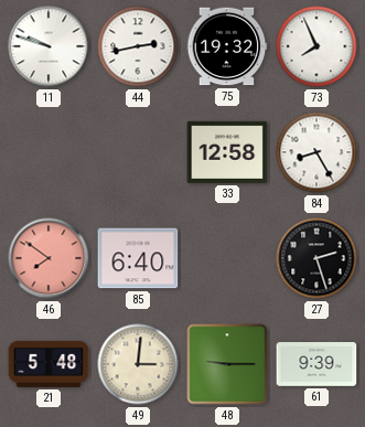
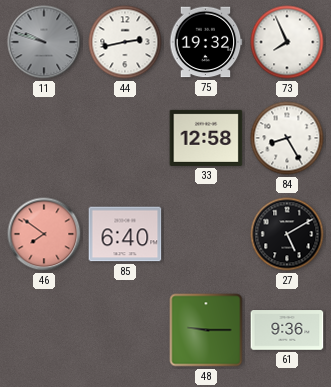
11 dial: white -> grey
27: 2:27 -> 5:10
21: 5:48 -> none
49: 3:01 -> none
61: 9:39 -> 9:36
